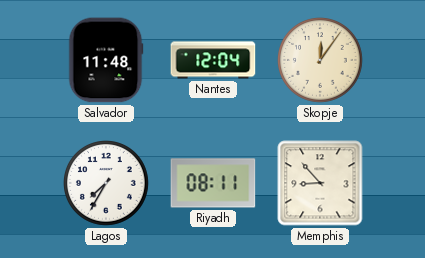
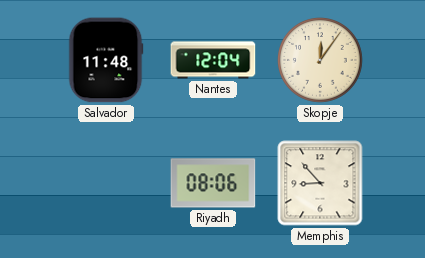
Lagos: 7:35 -> none
Riyadh: 08:11 -> 08:06
